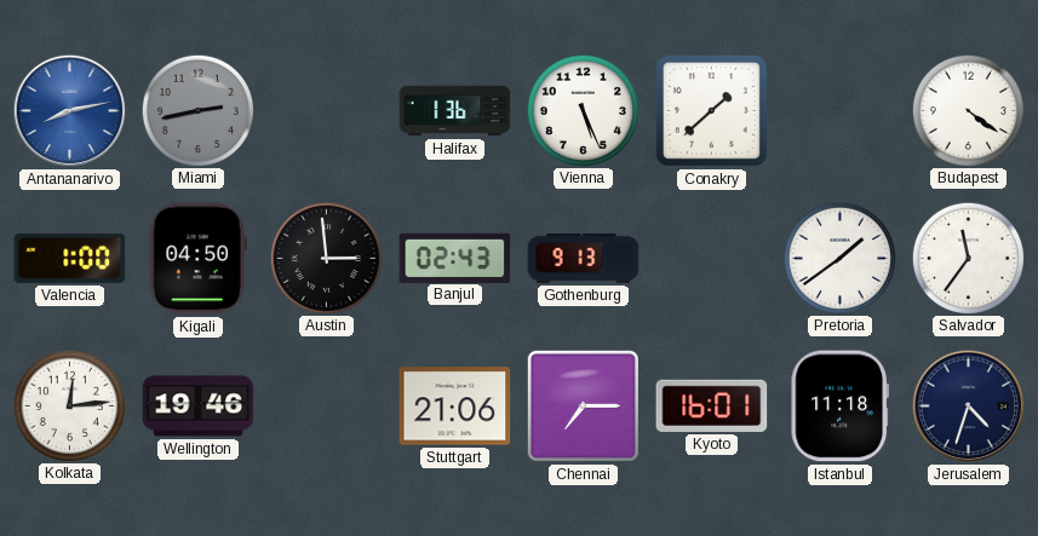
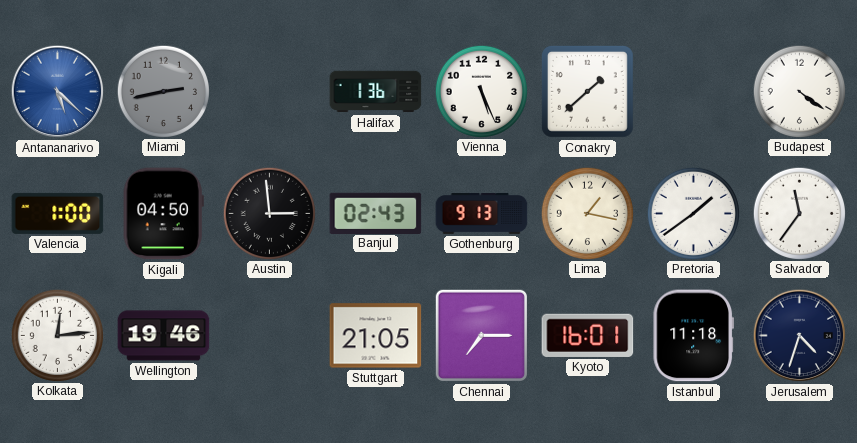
Antananarivo: 8:13 -> 5:22
Lima: none -> 1:17
Stuttgart: 21:06 -> 21:05
